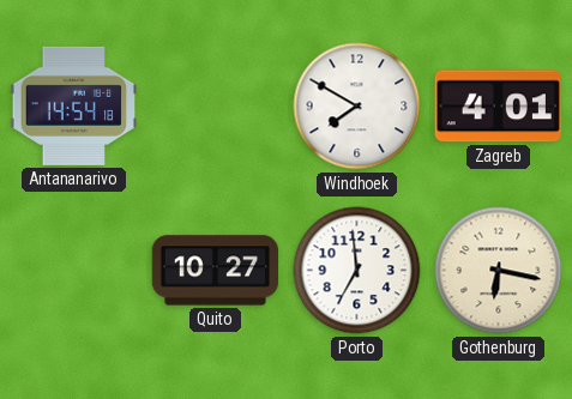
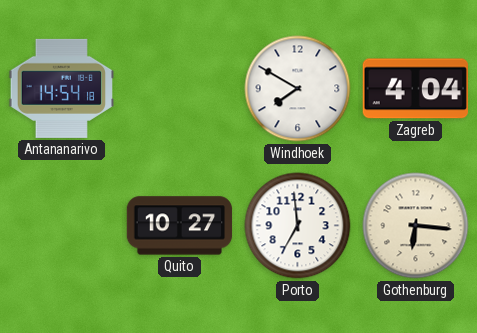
Zagreb: 4:01 -> 4:04
Gothenburg: 6:17 -> 6:16
